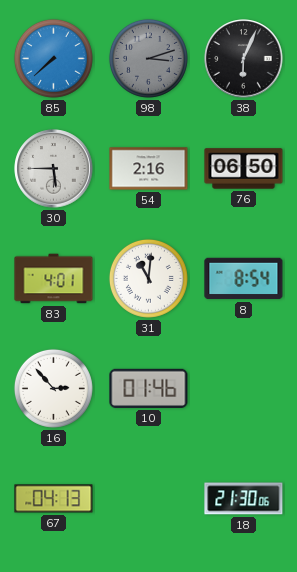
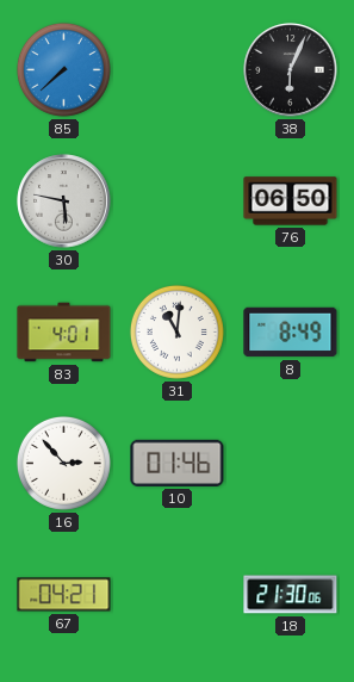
98: 3:12 -> none
30: 5:45 -> 5:47
54: 2:16 -> none
8: 8:54 -> 8:49
67: 04:13 -> 04:21
